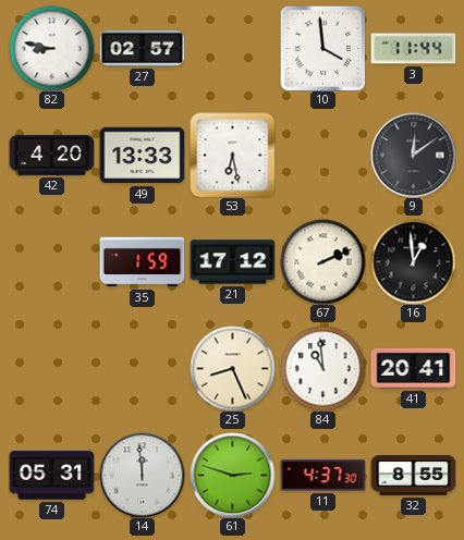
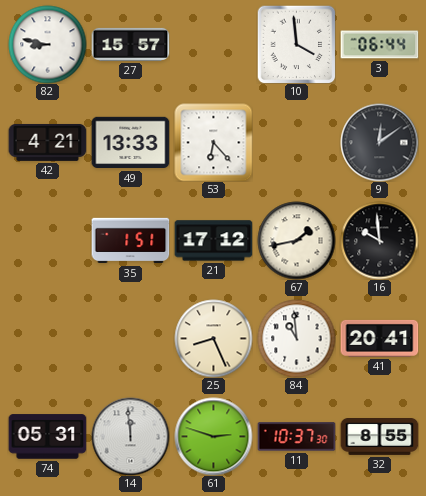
27: 02:57 -> 15:57
3: 11:44 -> 06:44
42: 4:20 -> 4:21
53: 6:28 -> 6:23
35: 1:59 -> 1:51
67: 2:11 -> 1:43
16: 12:59 -> 9:59
11: 4:37 -> 10:37
